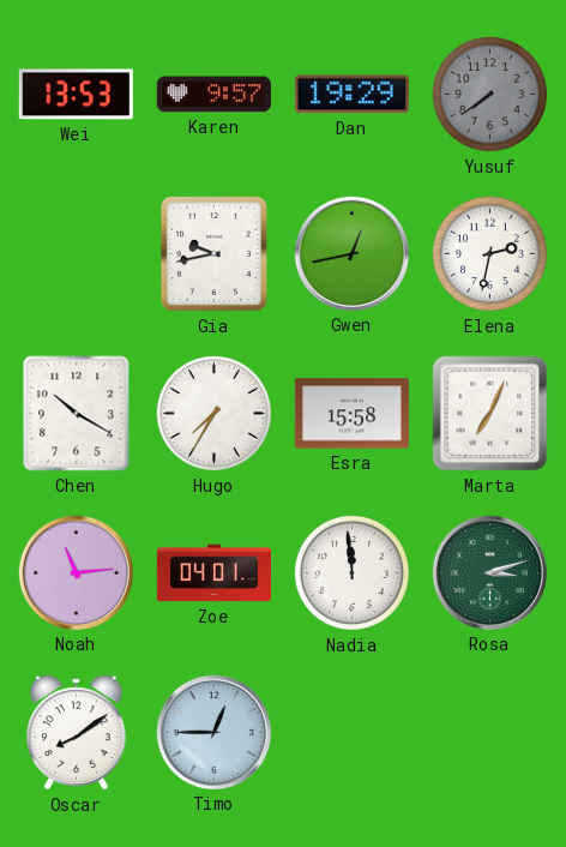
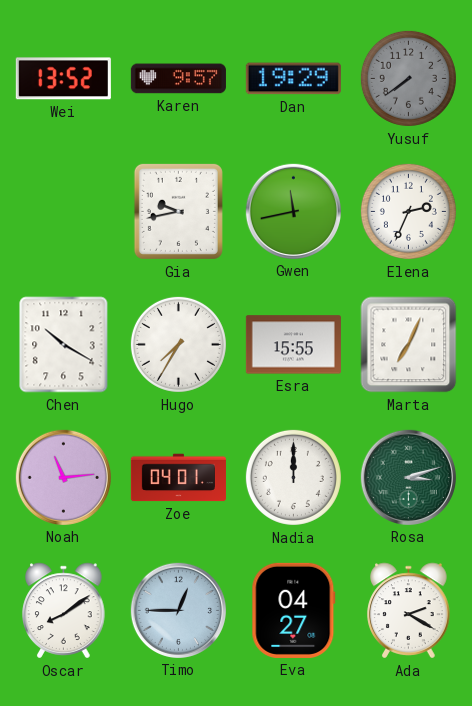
Wei: 13:53 -> 13:52
Gwen: 12:43 -> 11:43
Elena: 2:32 -> 2:34
Esra: 15:58 -> 15:55
Nadia: 11:59 -> 12:00
Eva: none -> 04:27
Ada: none -> 2:20
